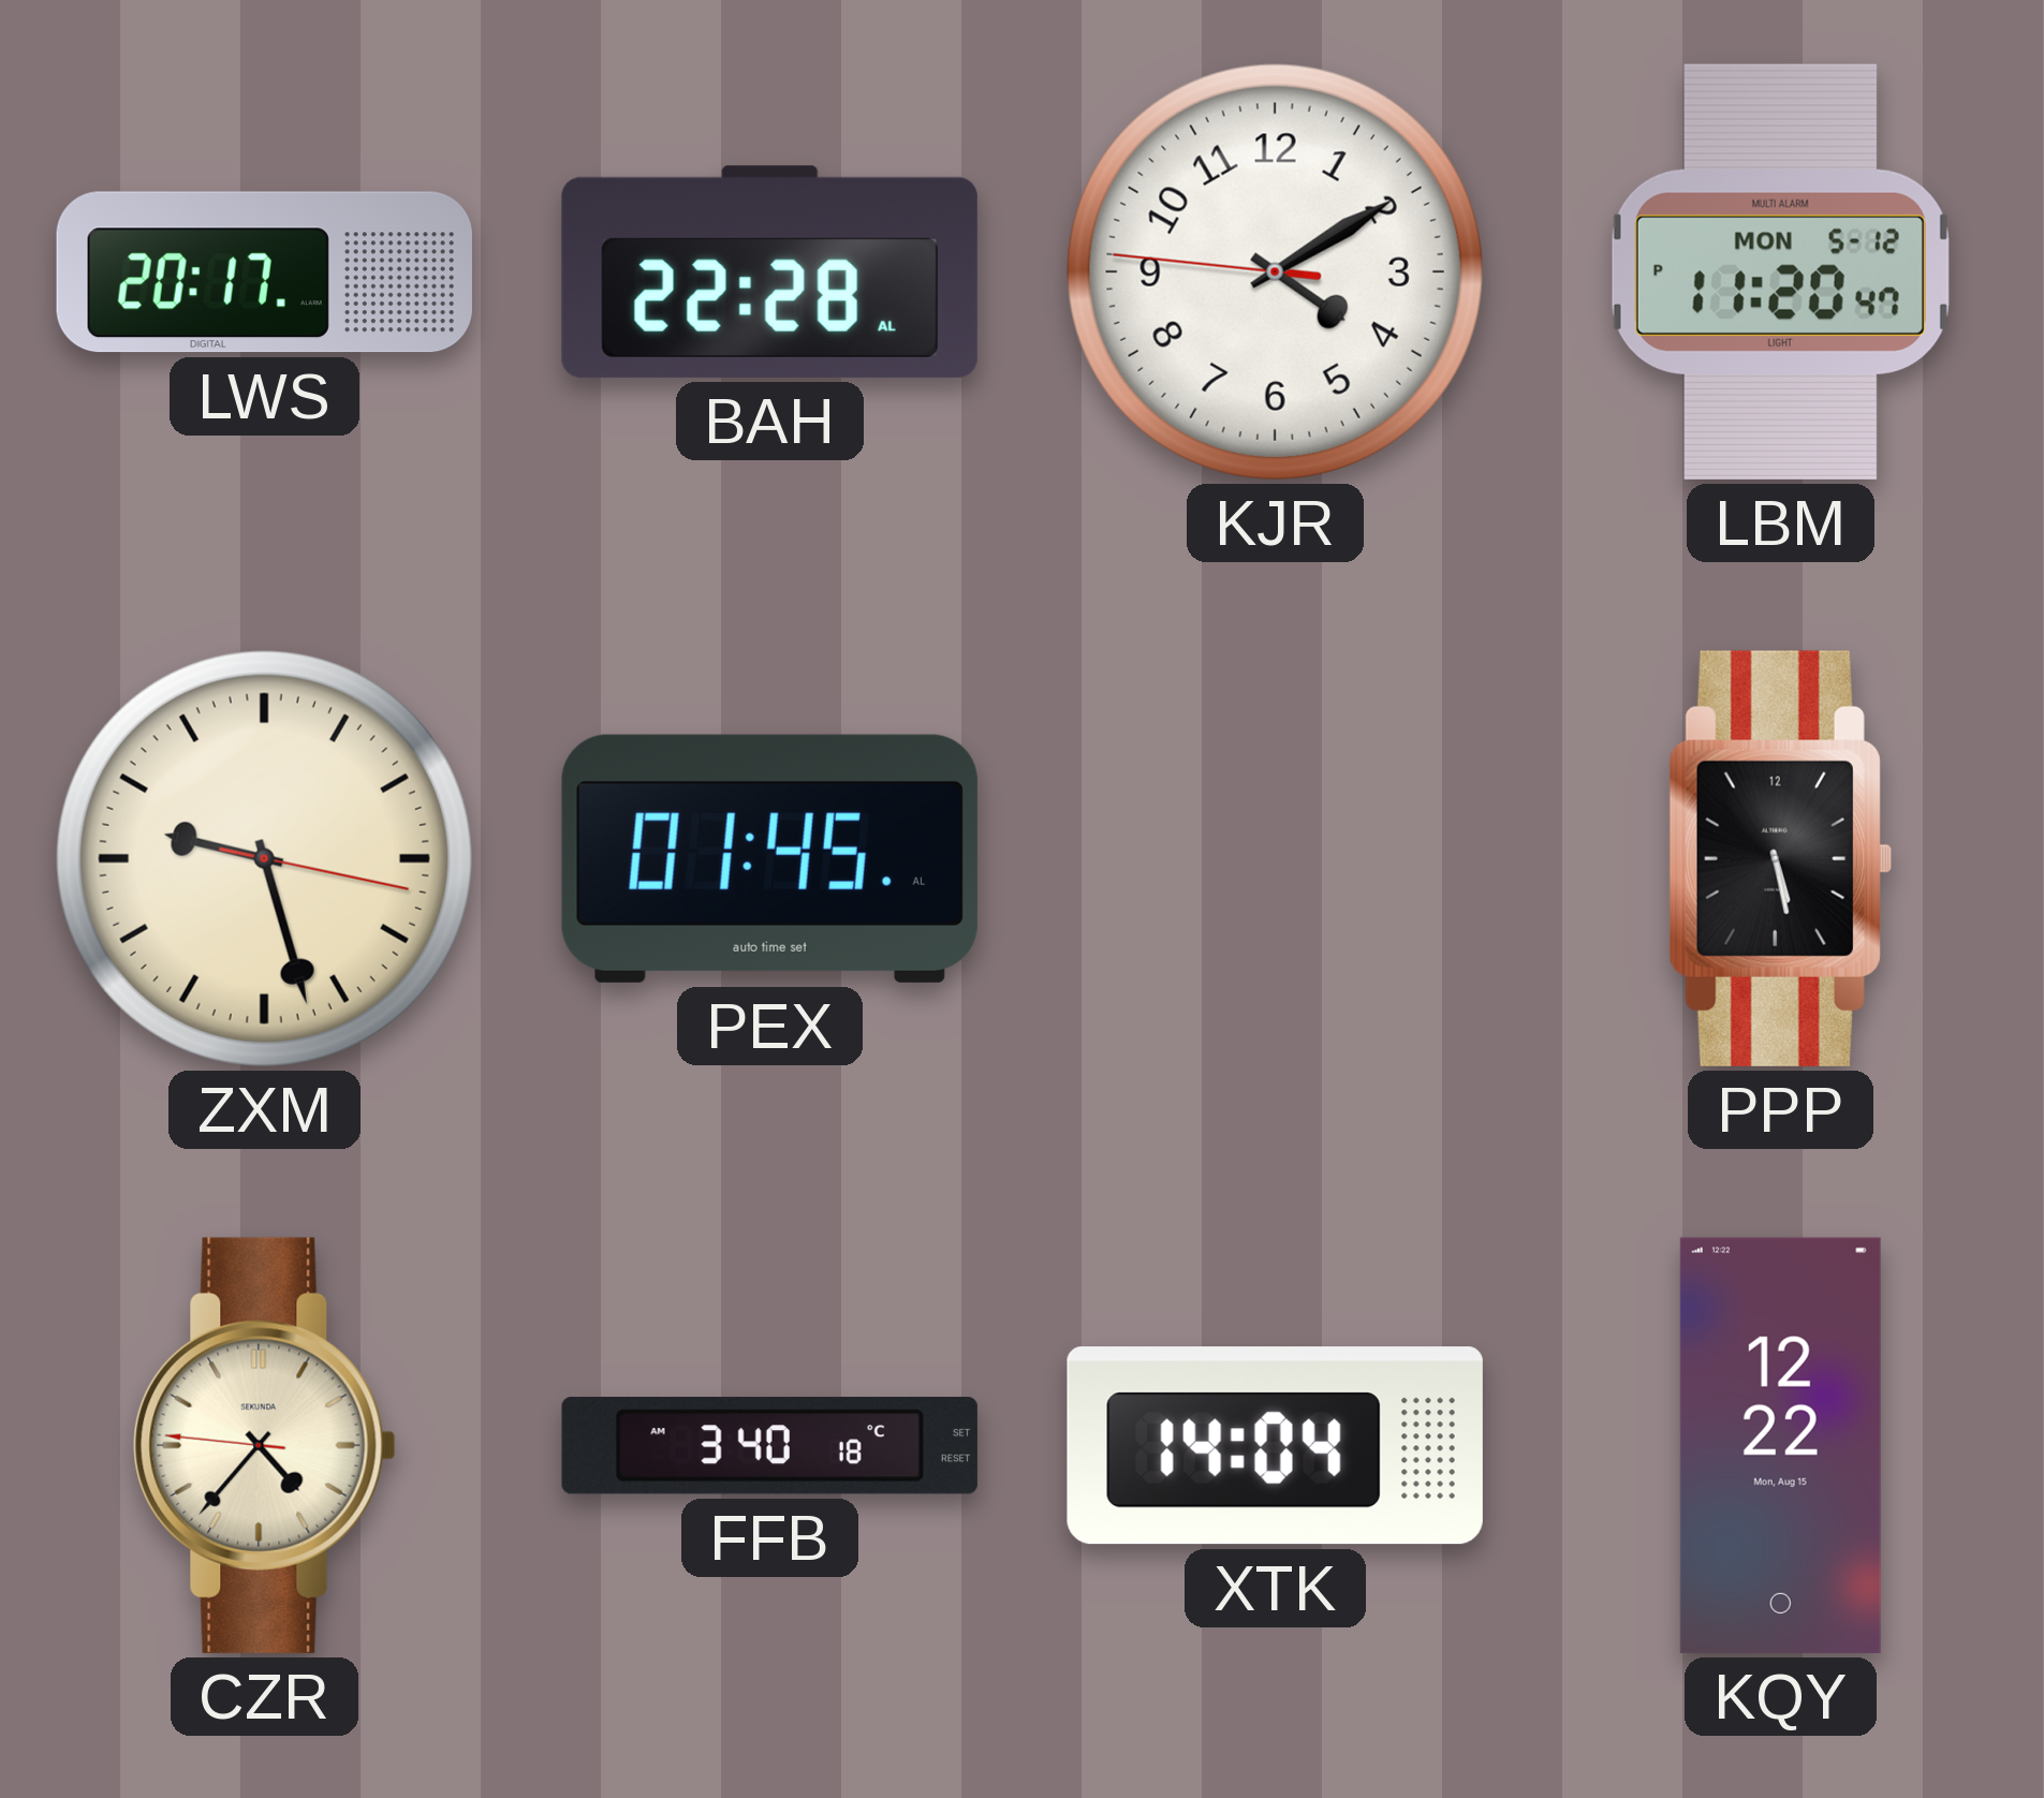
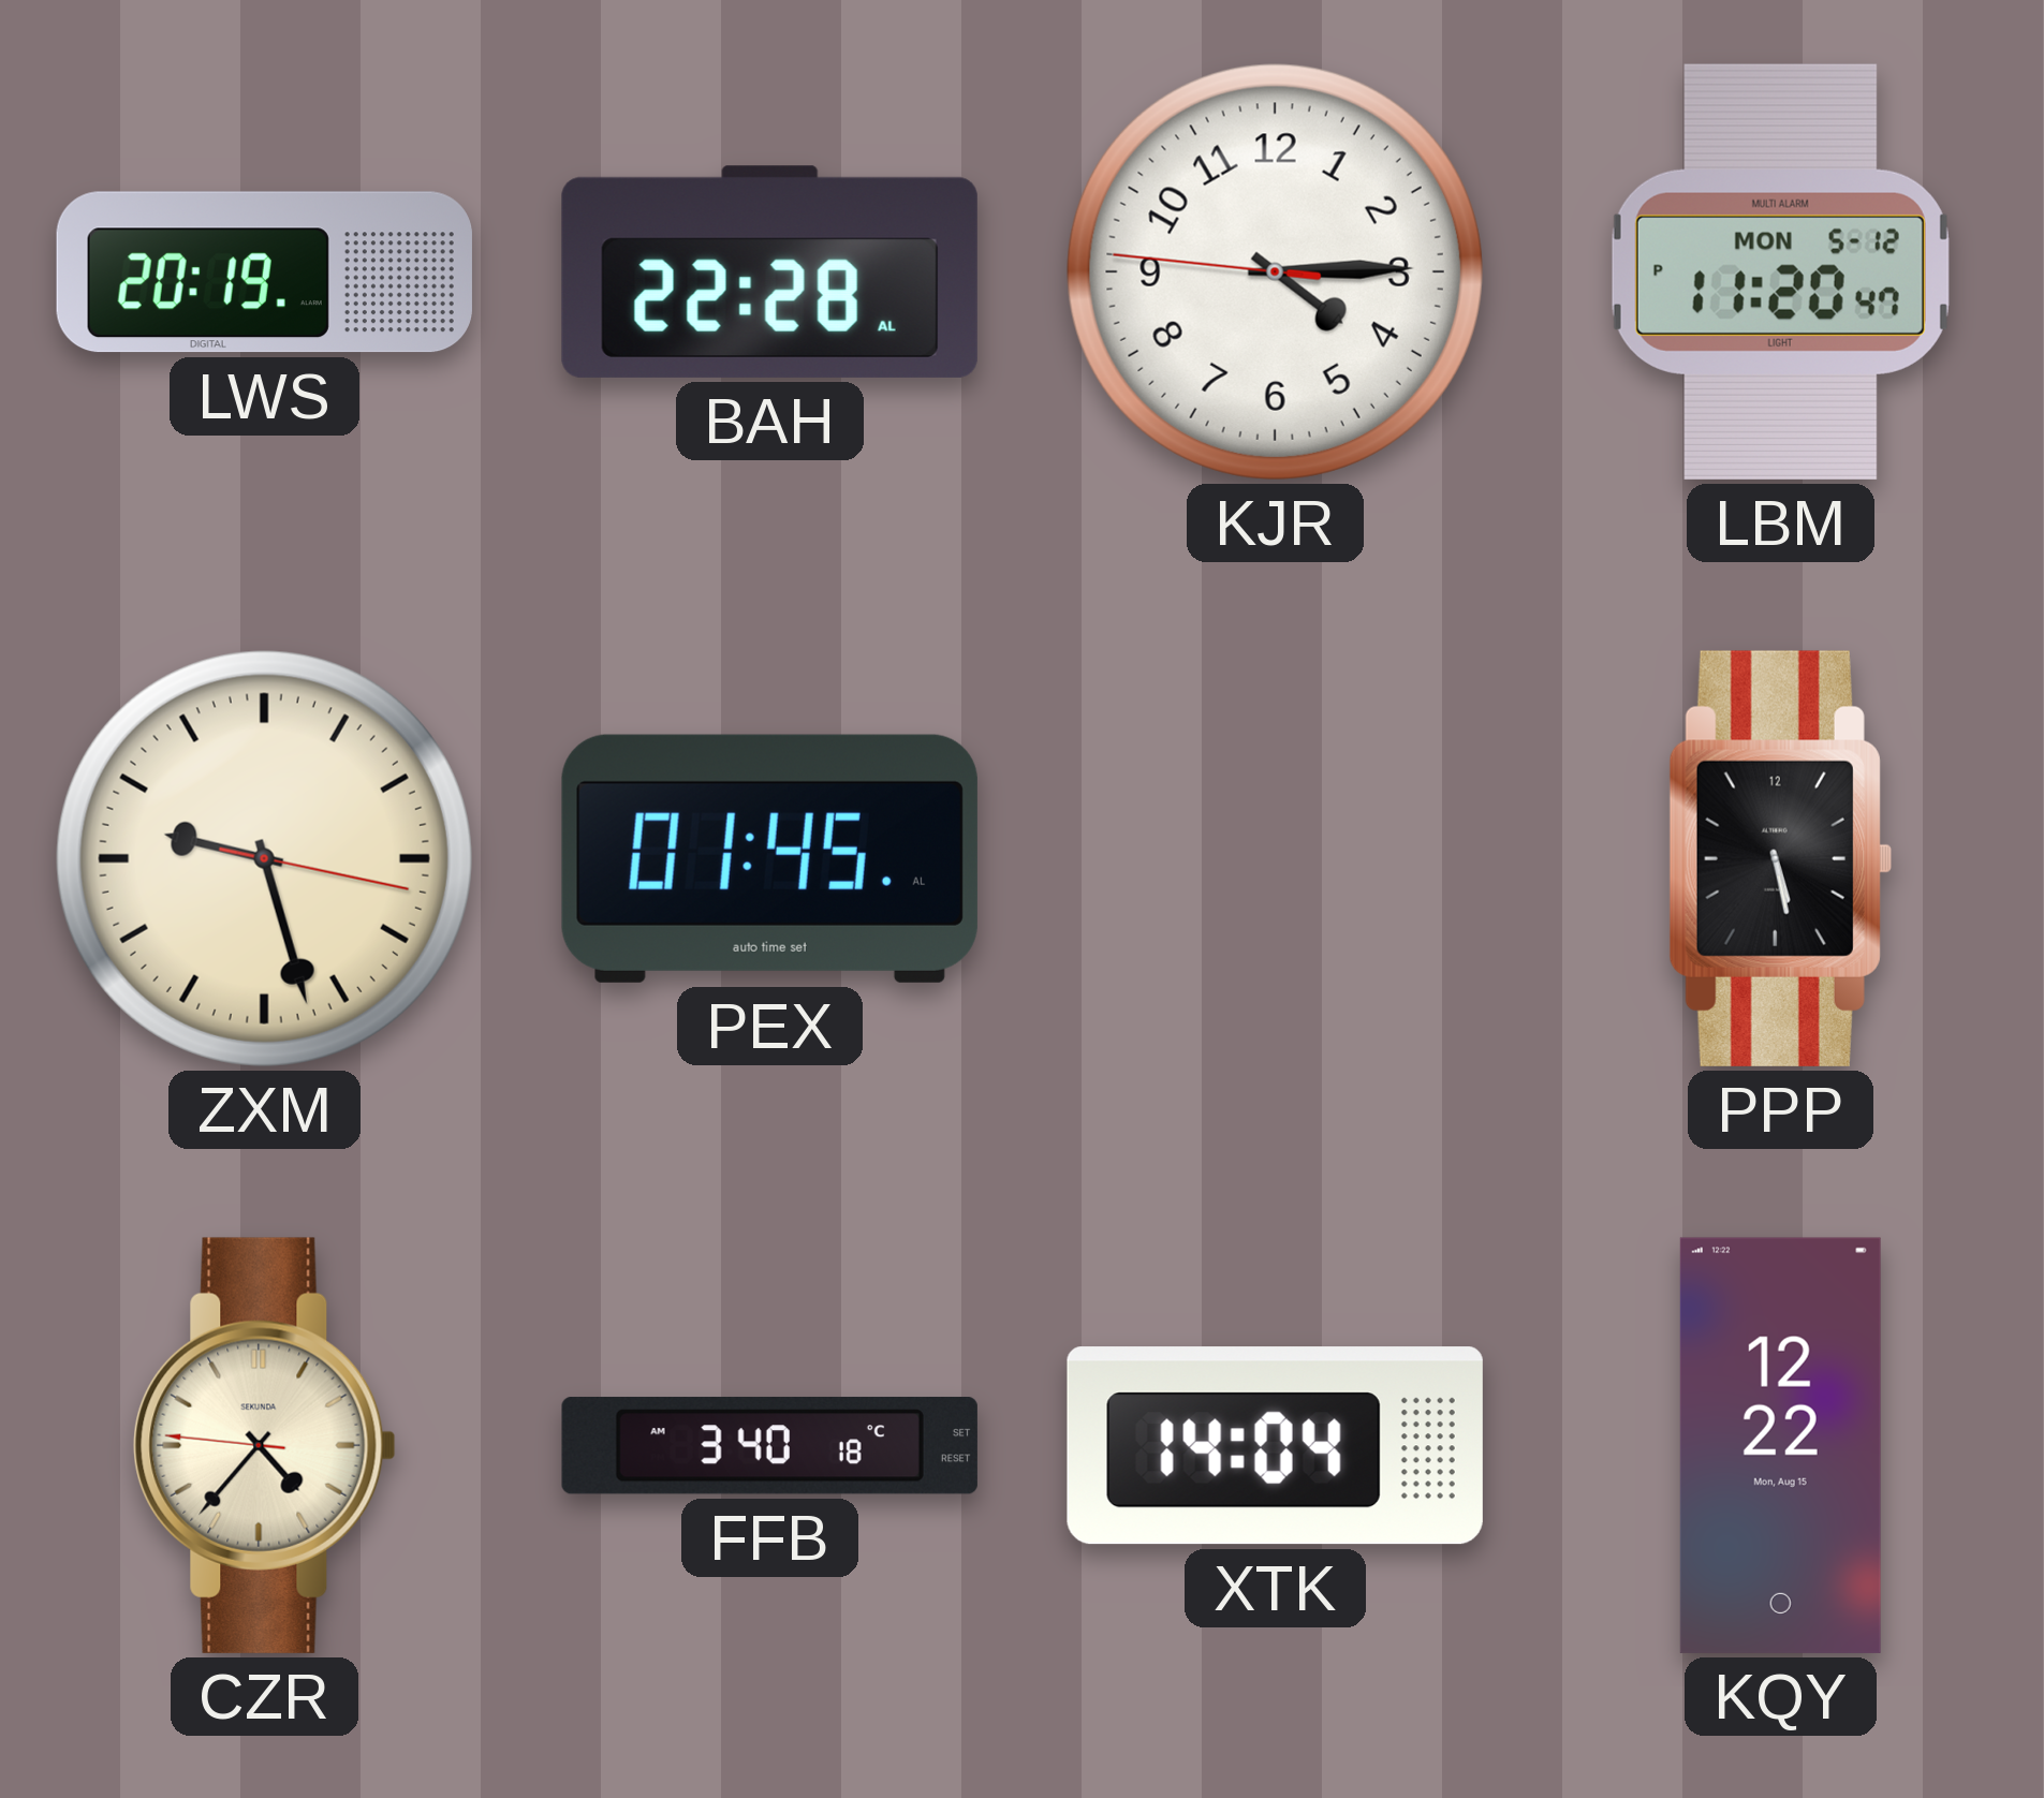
LWS: 20:17 -> 20:19
KJR: 4:09 -> 4:14
